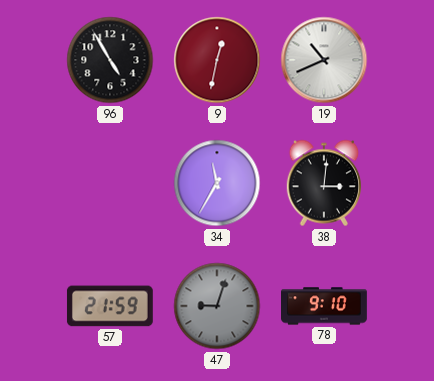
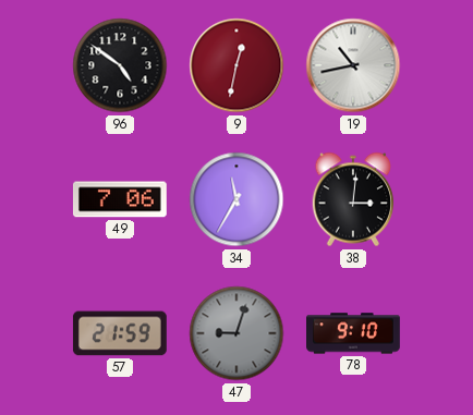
96: 4:55 -> 4:51
19: 10:41 -> 10:43
49: none -> 7:06
